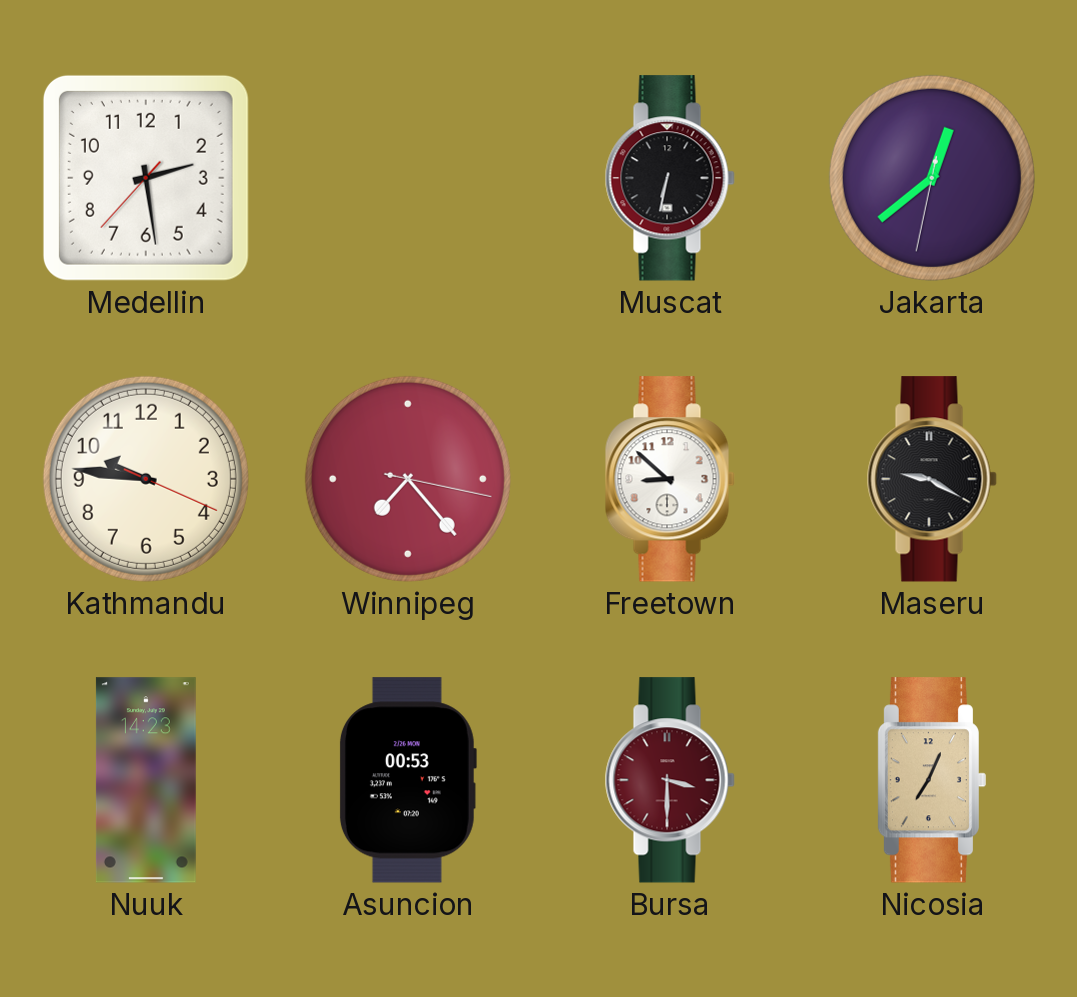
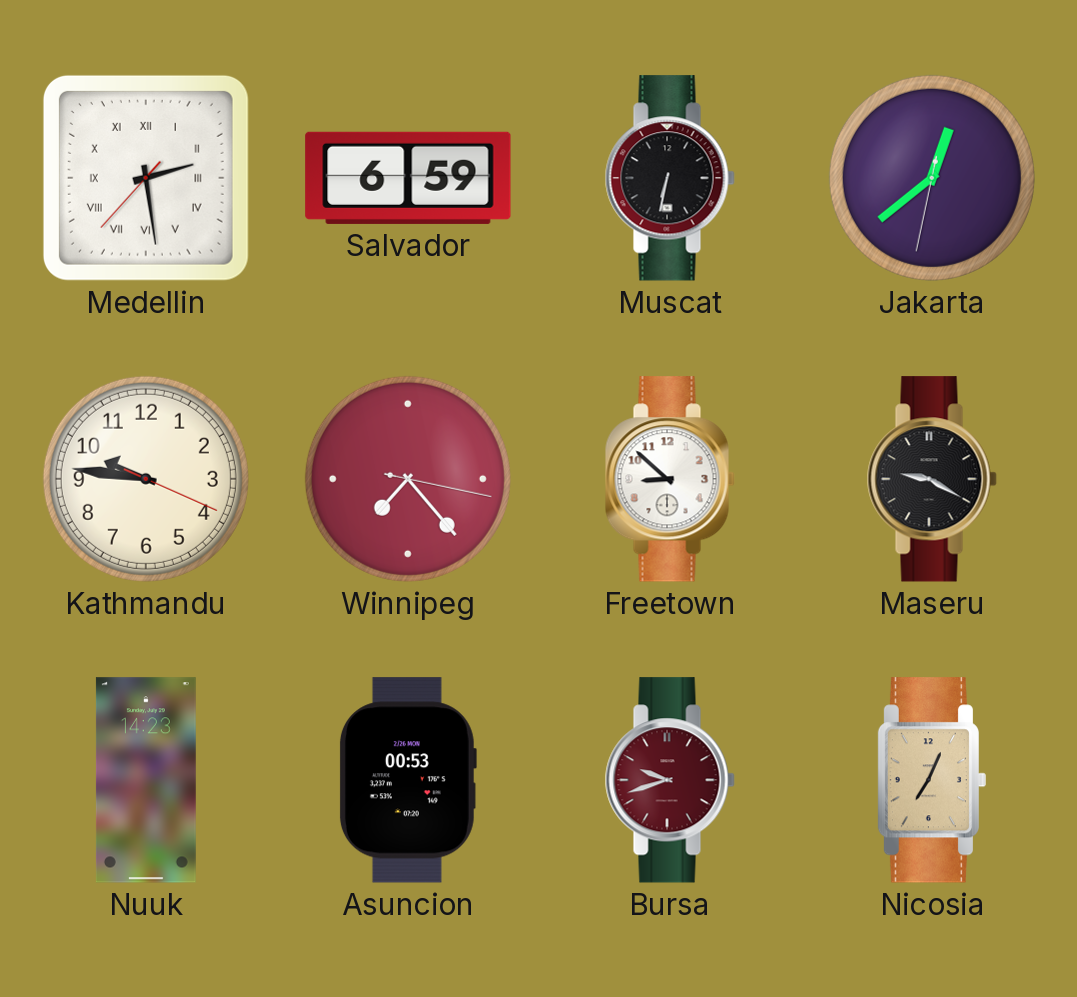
Medellin numerals: Arabic -> Roman
Salvador: none -> 6:59
Bursa: 3:30 -> 9:42
